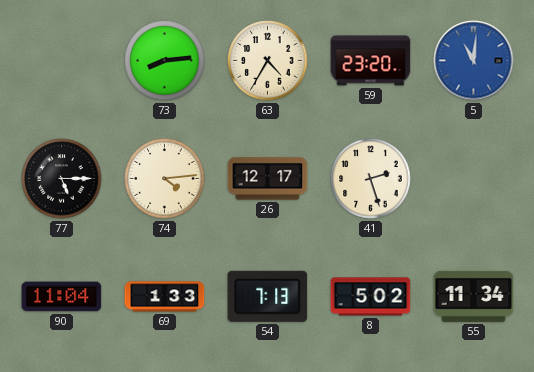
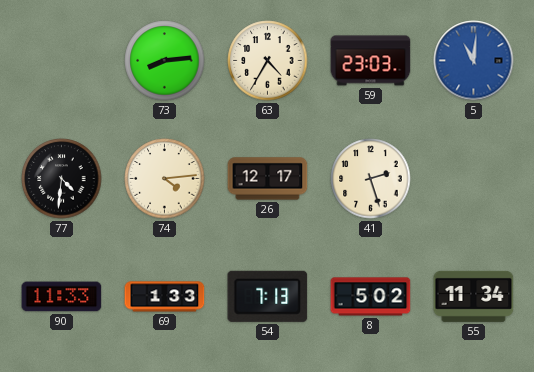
59: 23:20 -> 23:03
77: 5:15 -> 4:31
90: 11:04 -> 11:33
